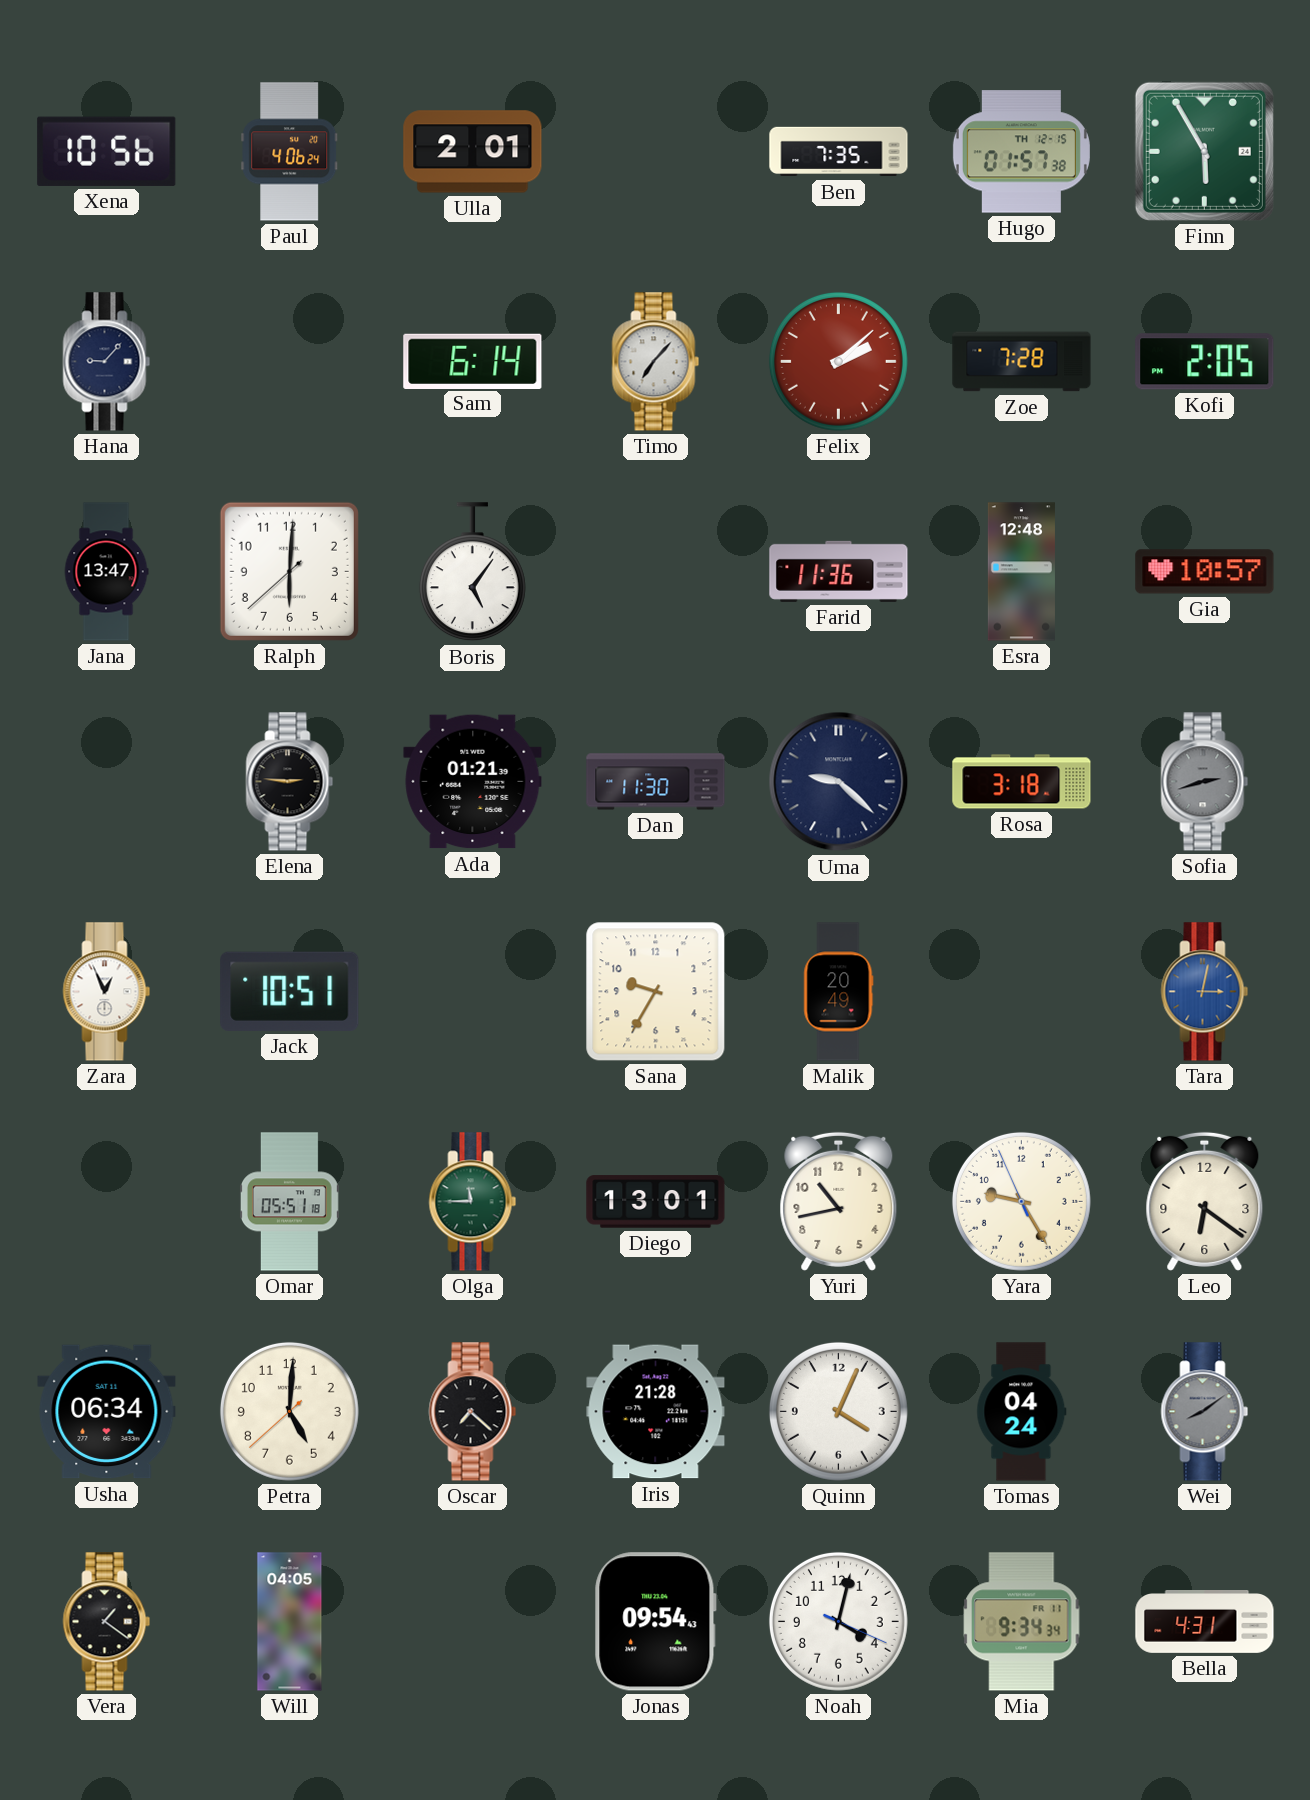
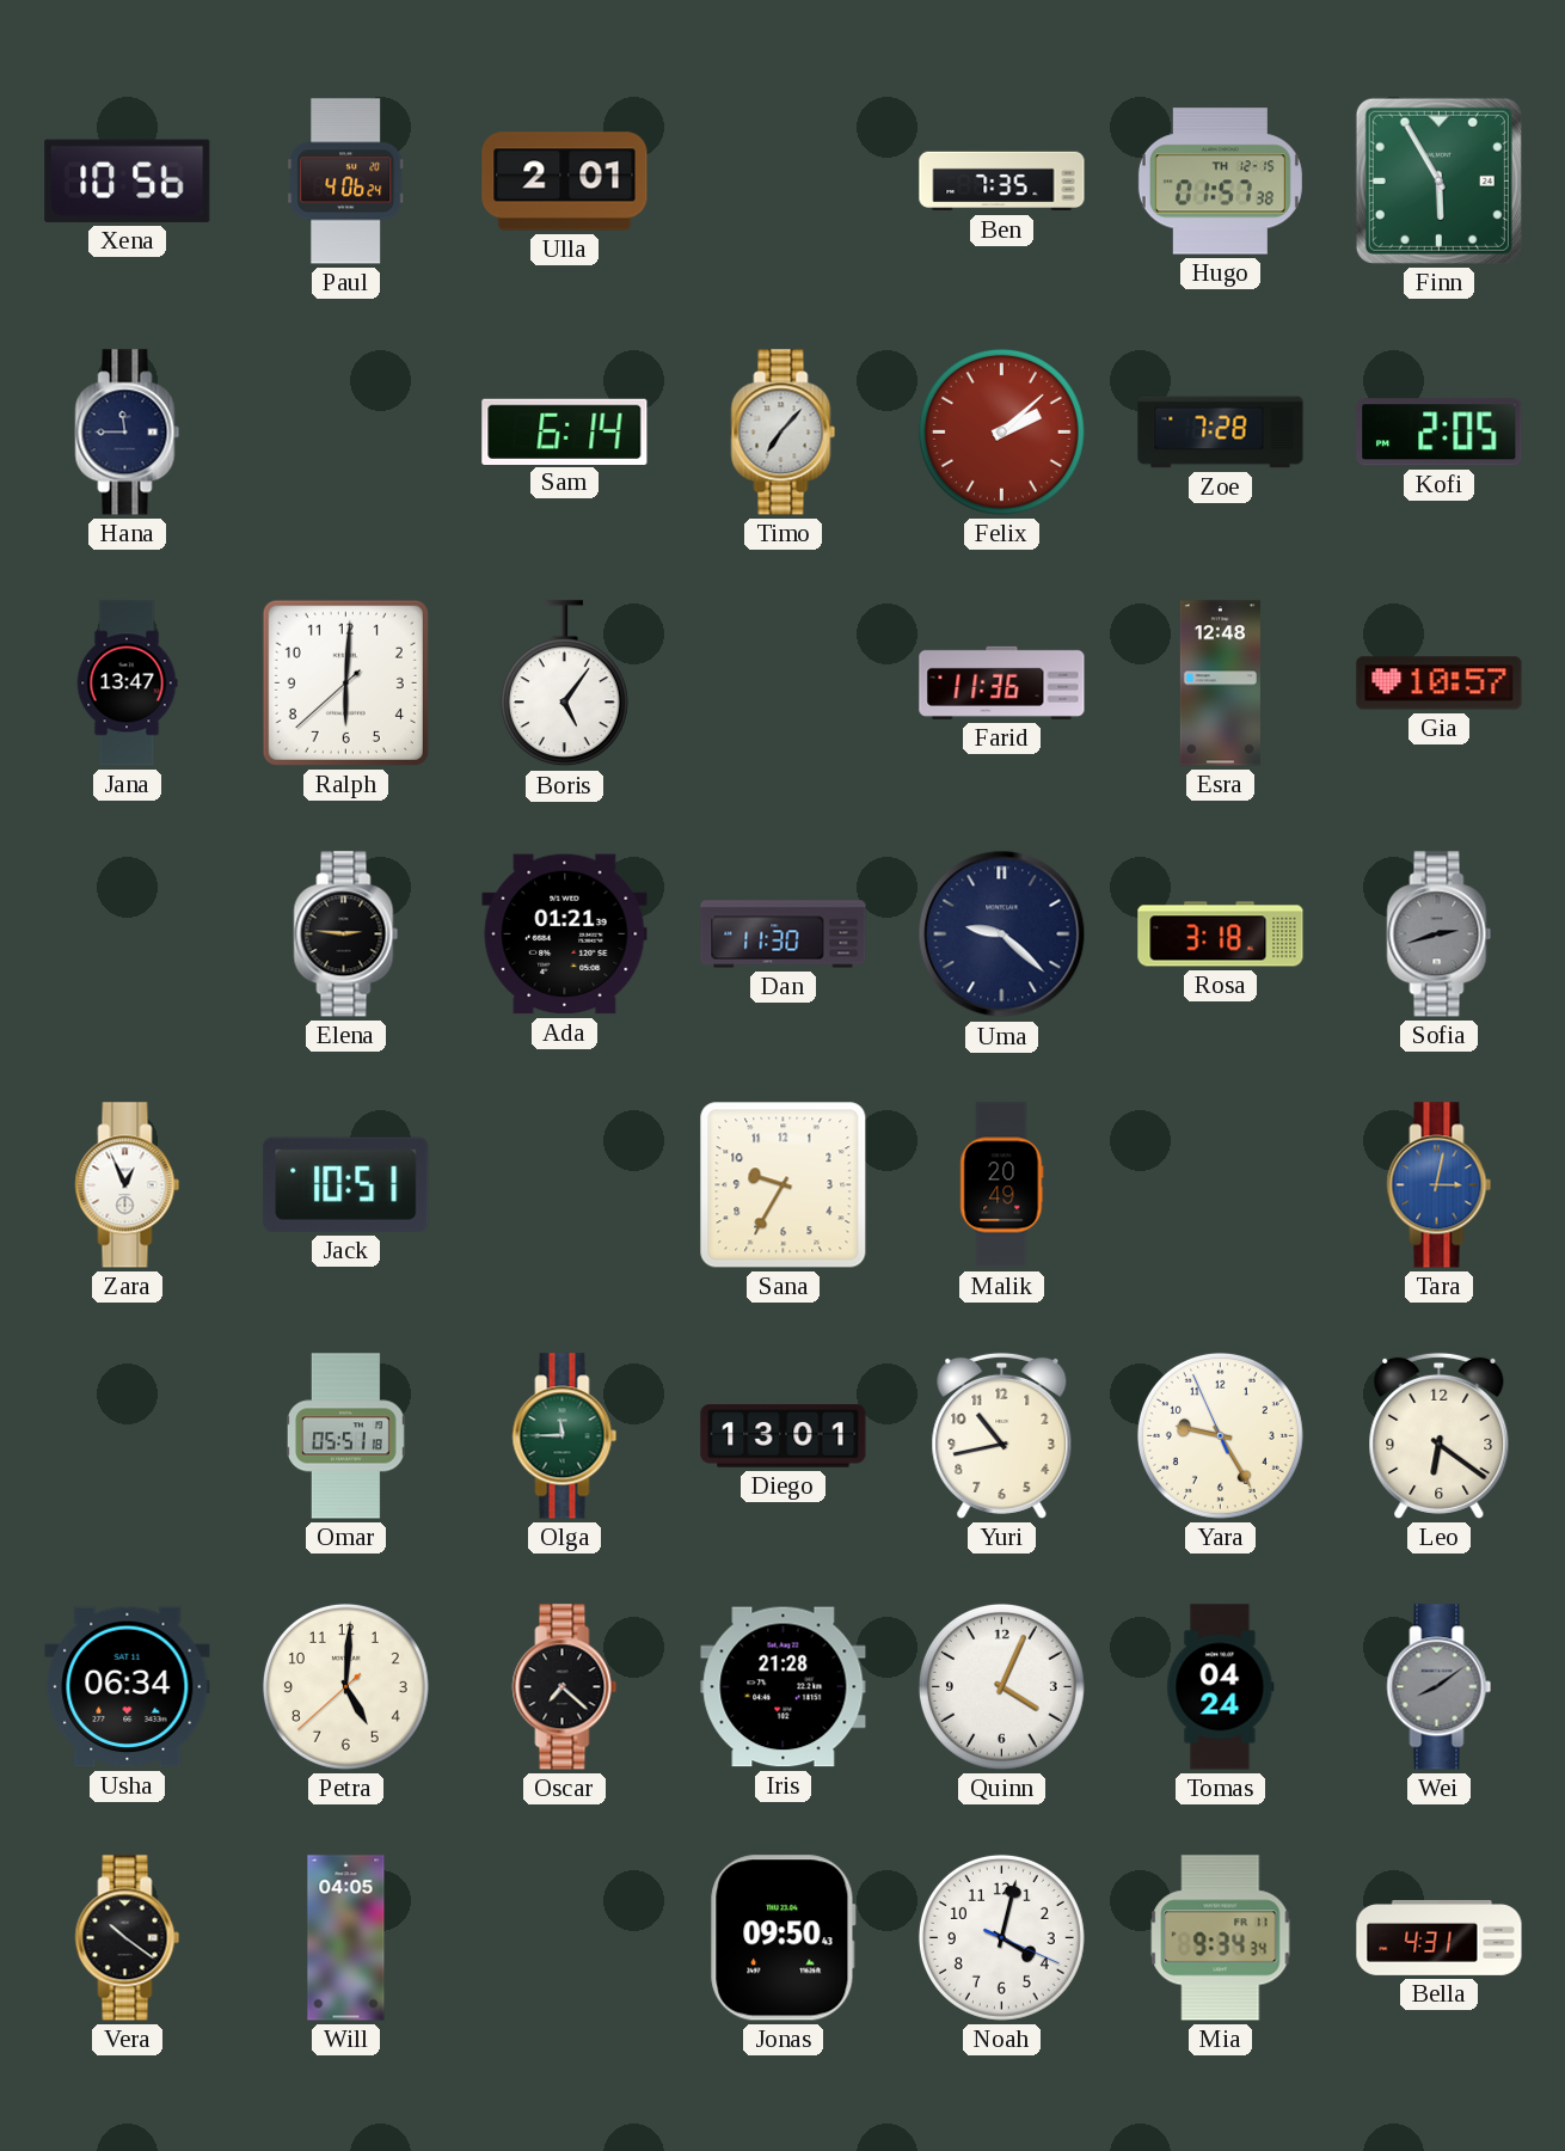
Hana: 9:07 -> 11:45
Vera: 1:21 -> 10:21
Jonas: 09:54 -> 09:50
